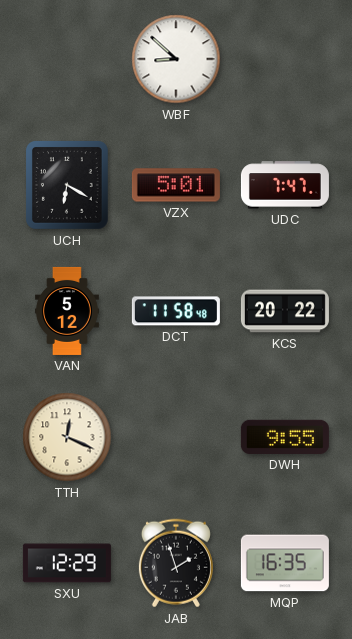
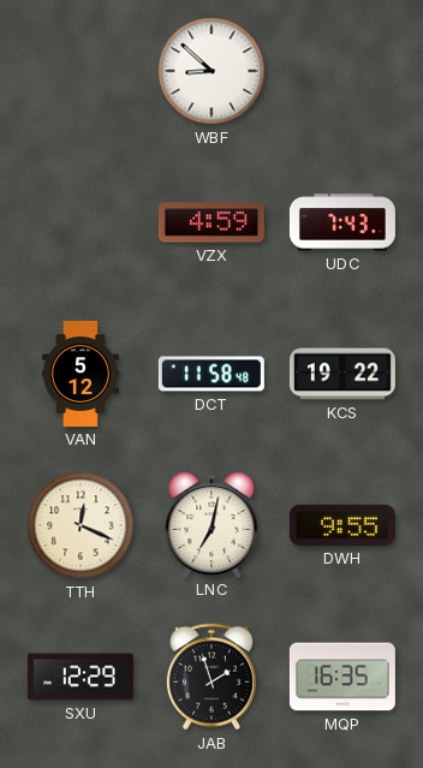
UCH: 6:20 -> none
VZX: 5:01 -> 4:59
UDC: 7:47 -> 7:43
KCS: 20:22 -> 19:22
LNC: none -> 7:02
